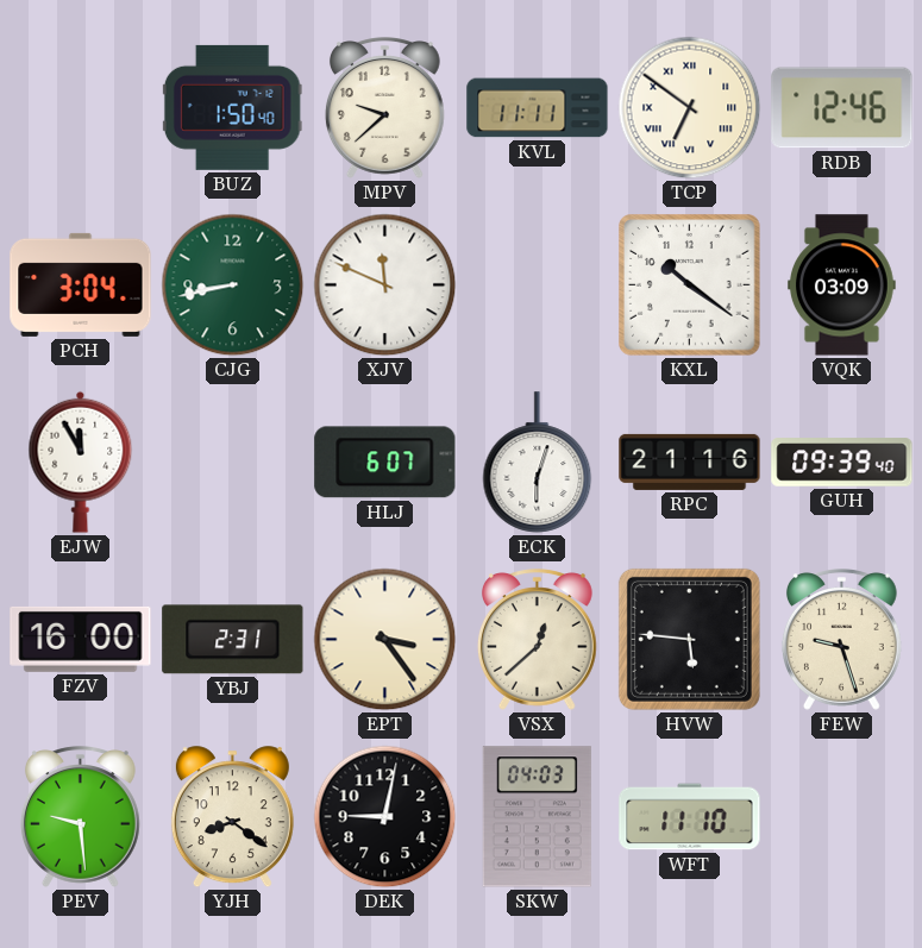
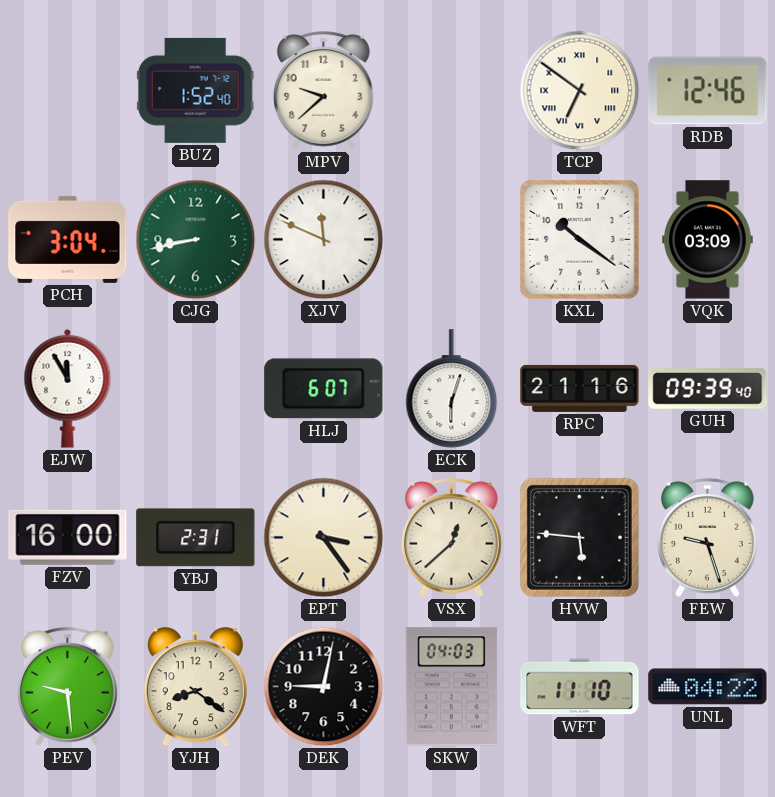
BUZ: 1:50 -> 1:52
KVL: 11:11 -> none
UNL: none -> 04:22
